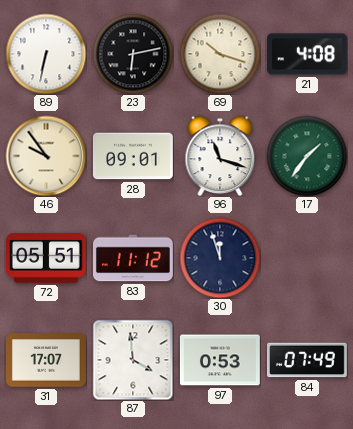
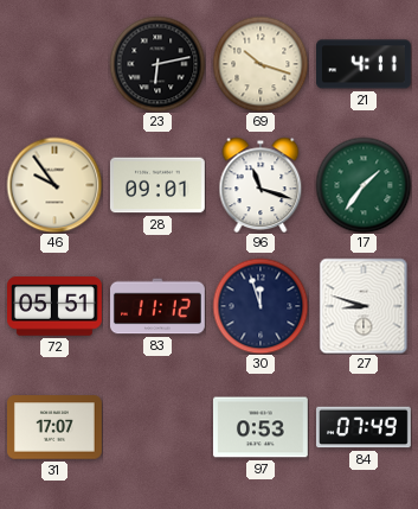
89: 6:32 -> none
21: 4:08 -> 4:11
27: none -> 8:48
87: 3:59 -> none
